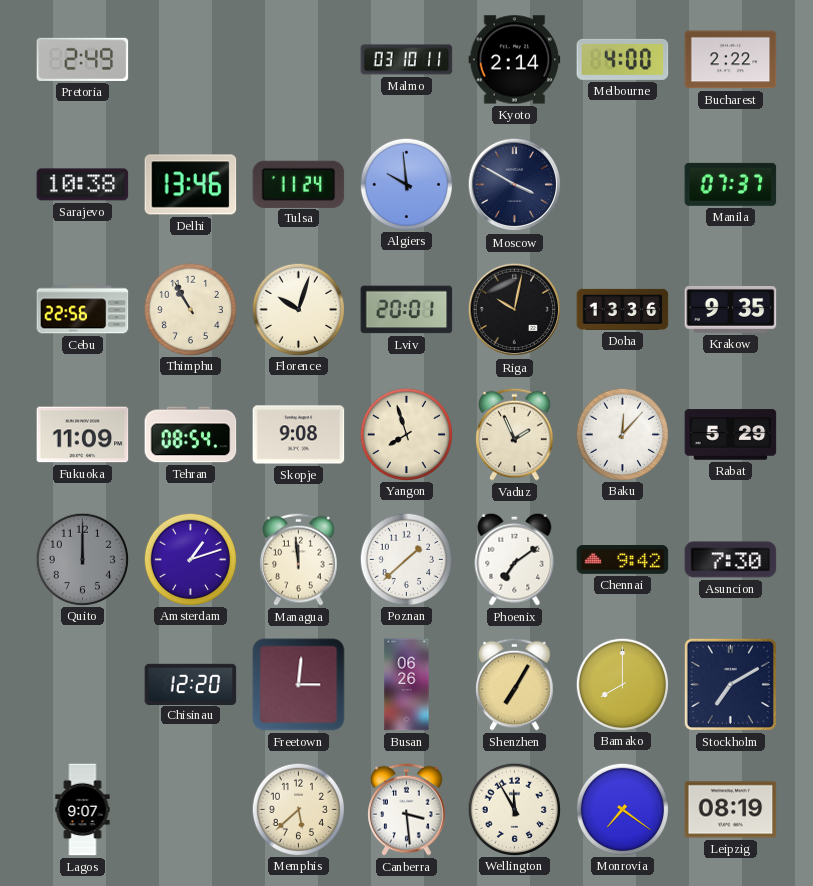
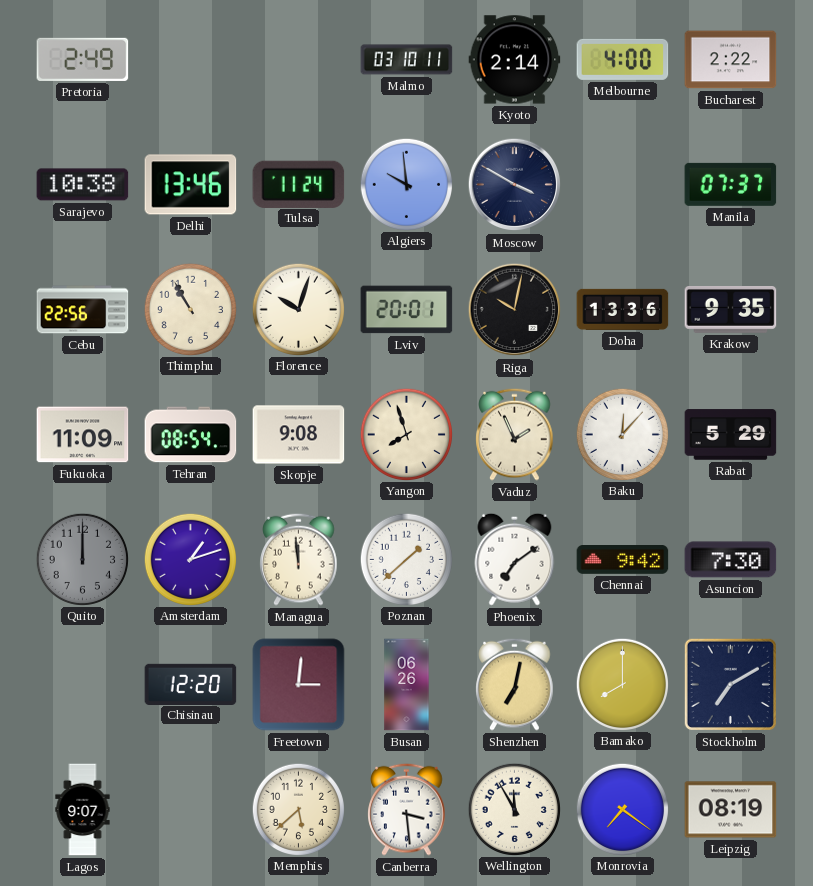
Shenzhen: 7:05 -> 7:02
